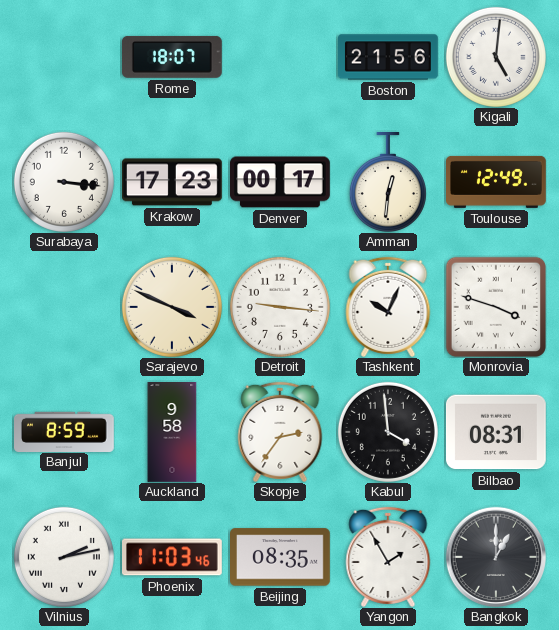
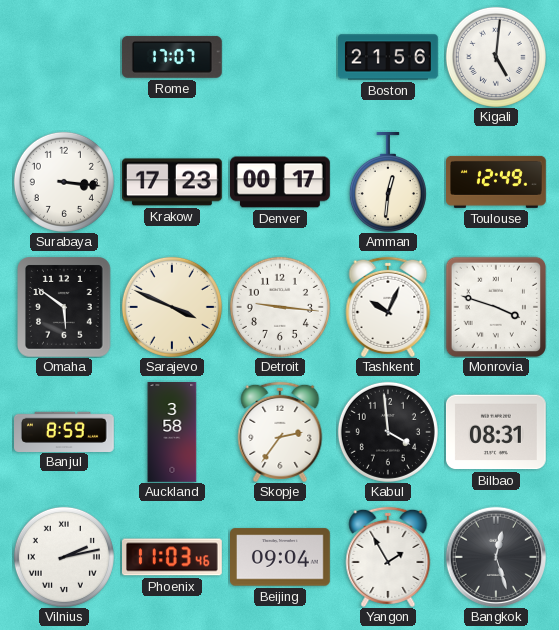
Rome: 18:07 -> 17:07
Omaha: none -> 5:51
Auckland: 9:58 -> 3:58
Beijing: 08:35 -> 09:04
Bangkok: 1:00 -> 12:27
